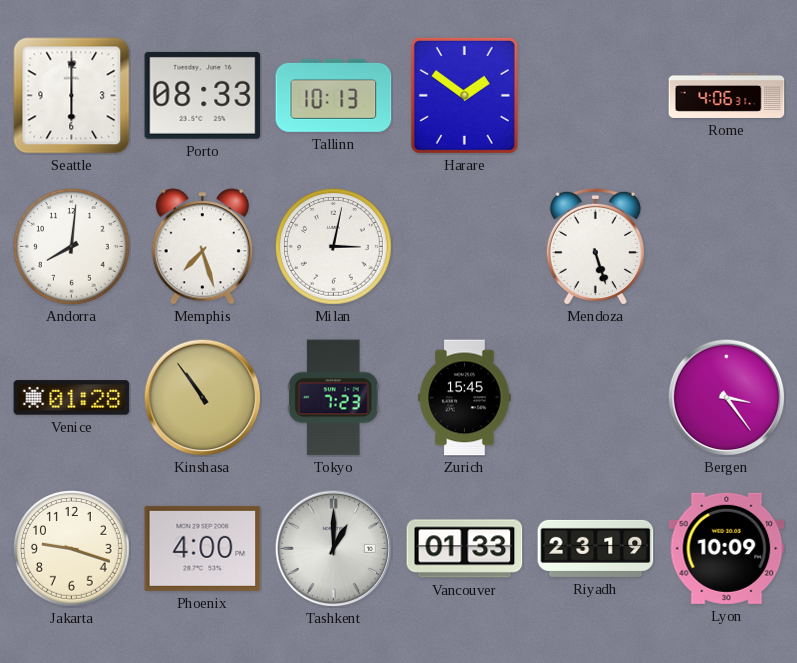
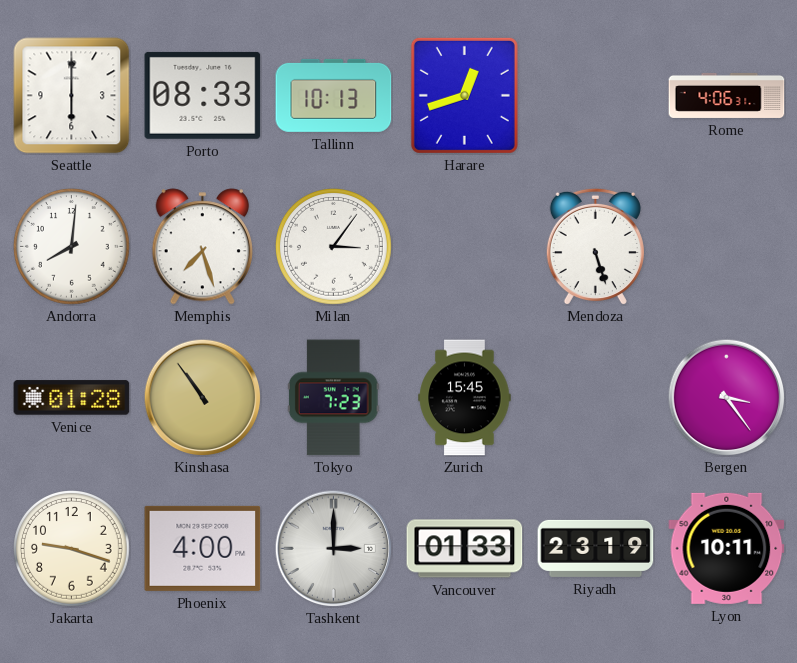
Harare: 1:51 -> 12:42
Milan: 3:02 -> 3:06
Tashkent: 1:00 -> 3:00
Lyon: 10:09 -> 10:11
